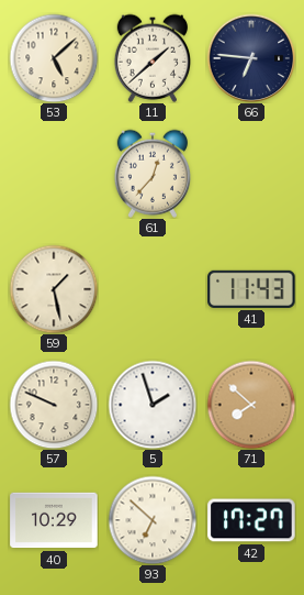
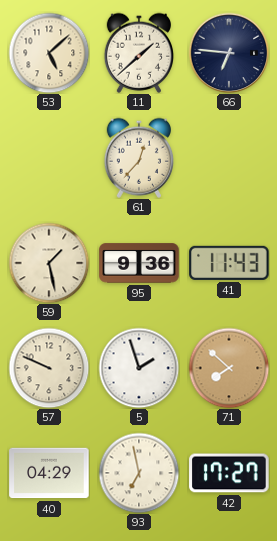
95: none -> 9:36
40: 10:29 -> 04:29
93: 6:52 -> 6:58
